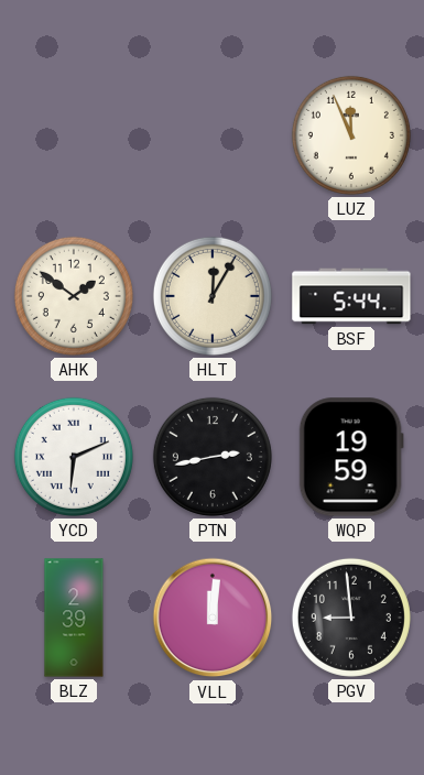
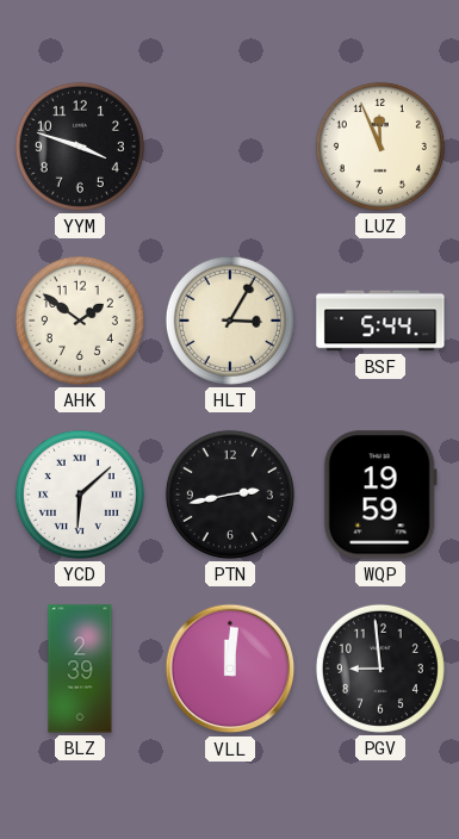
YYM: none -> 3:48
HLT: 12:05 -> 3:05
YCD: 6:11 -> 6:08
